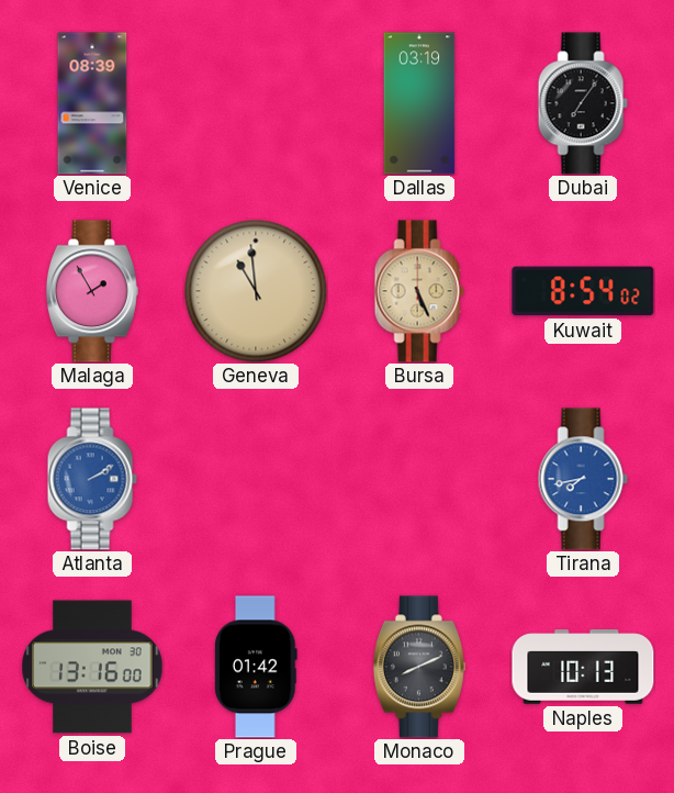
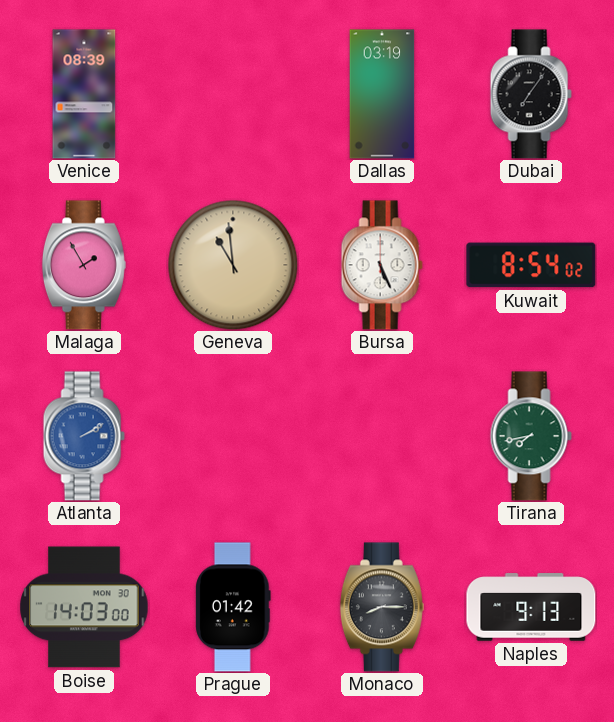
Bursa dial: champagne -> white
Tirana dial: blue -> green
Boise: 13:16 -> 14:03
Monaco: 8:11 -> 8:15
Naples: 10:13 -> 9:13
